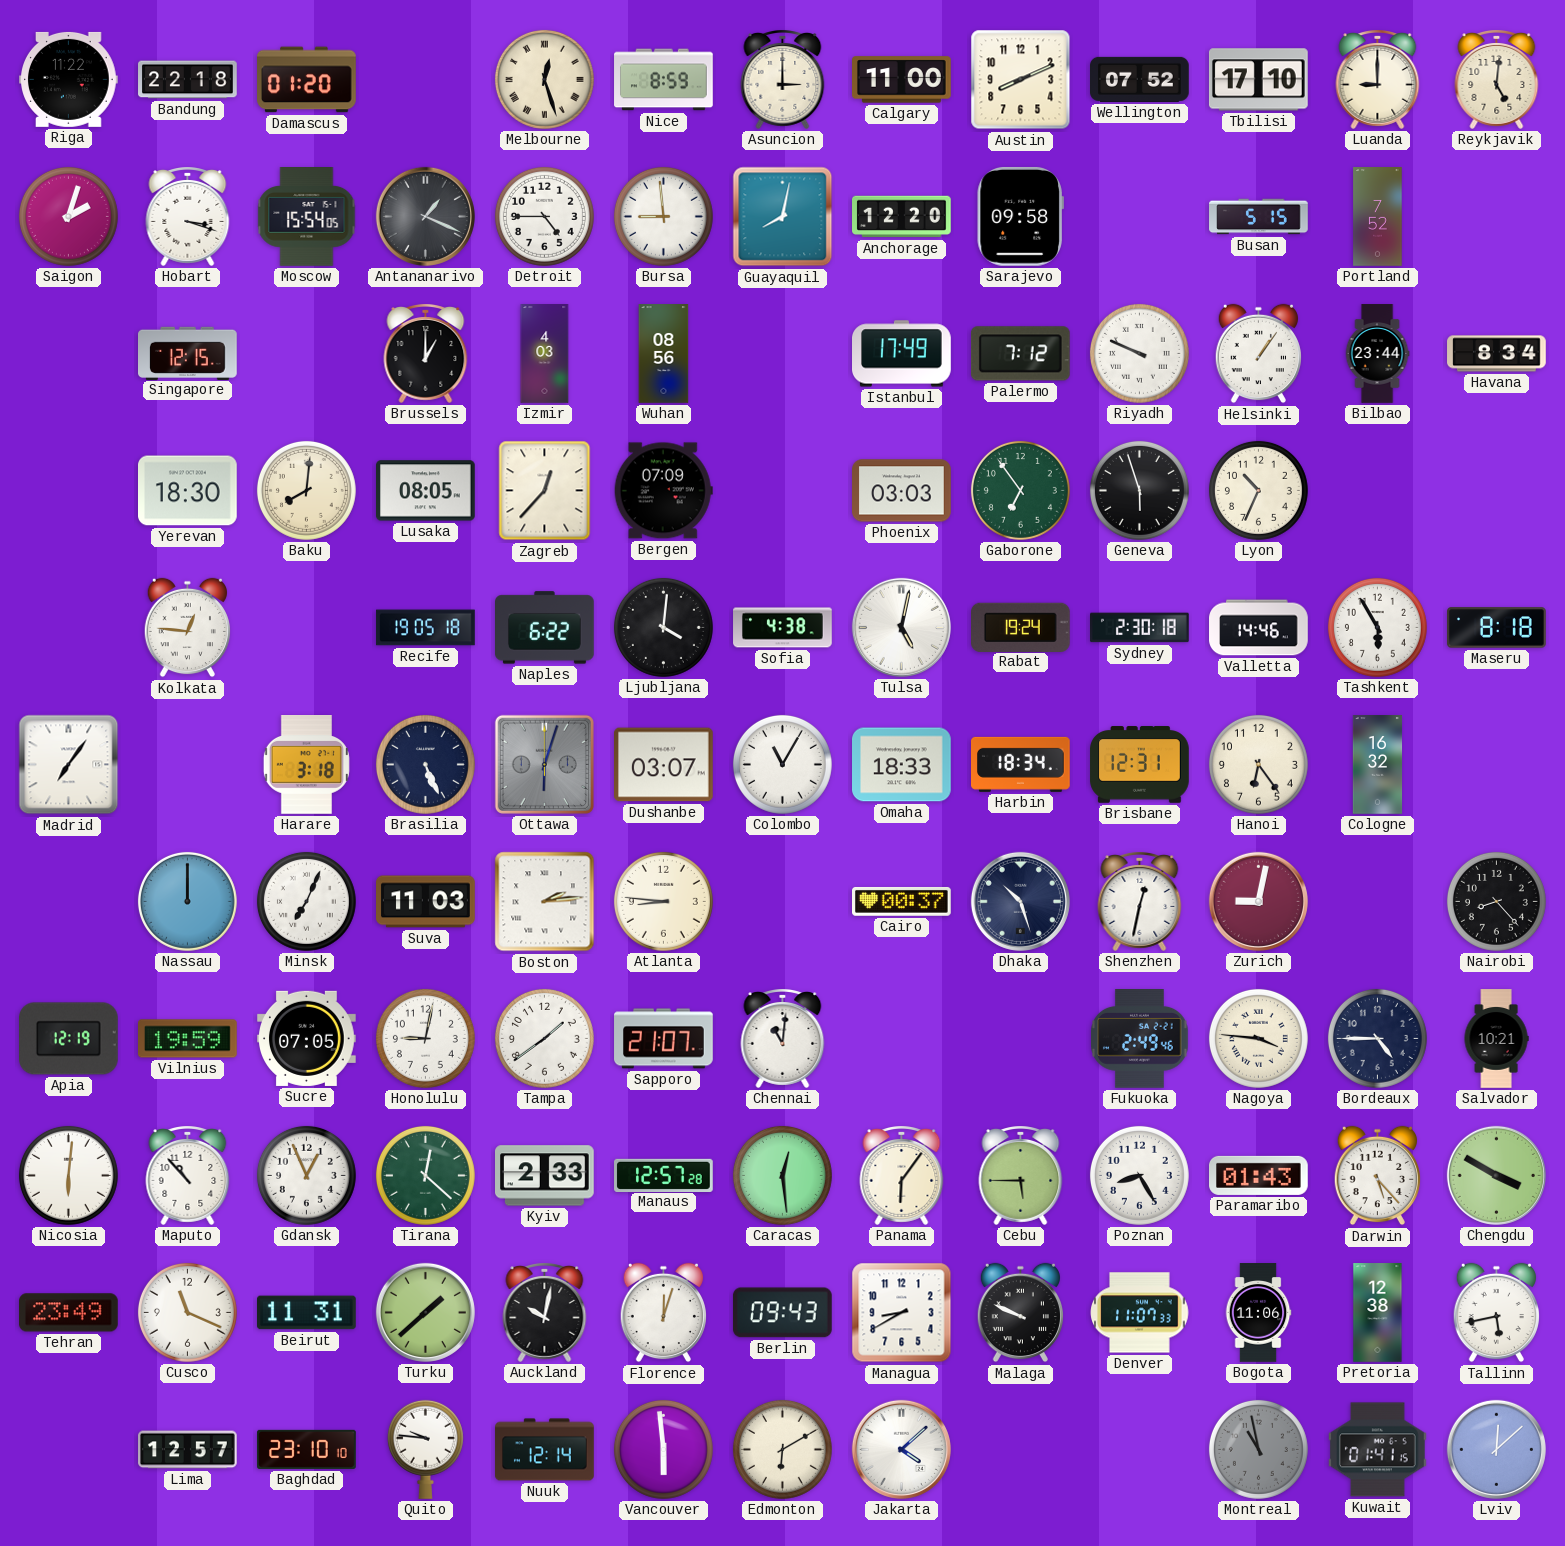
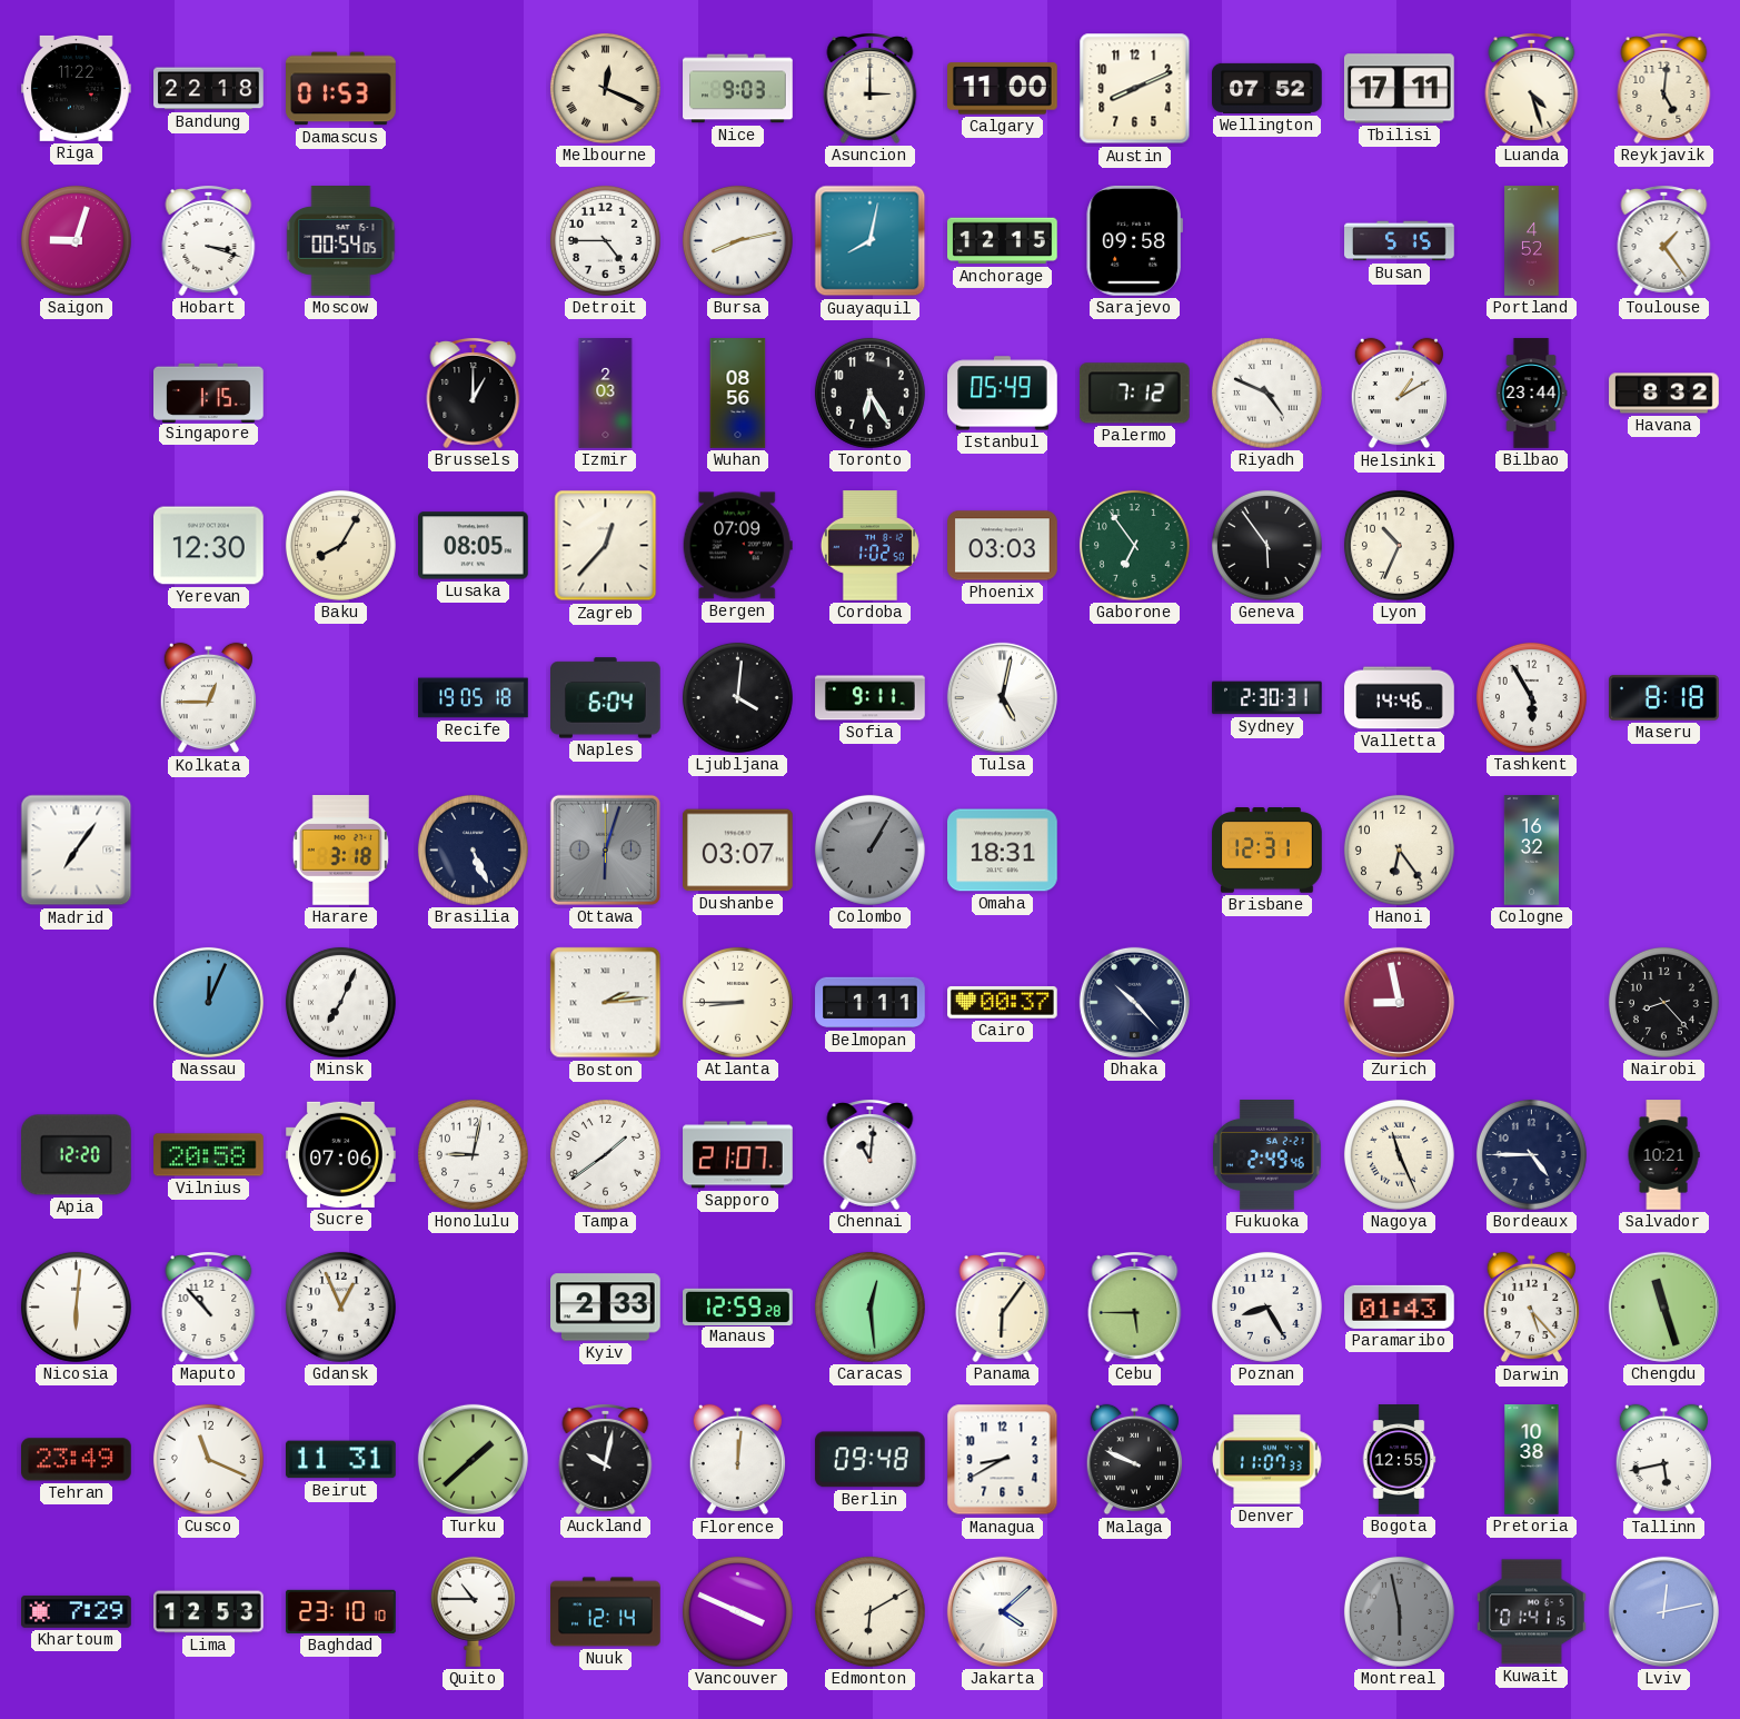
Damascus: 01:20 -> 01:53
Melbourne: 12:27 -> 12:19
Nice: 8:59 -> 9:03
Tbilisi: 17:10 -> 17:11
Luanda: 9:00 -> 4:27
Saigon: 2:03 -> 9:03
Moscow: 15:54 -> 00:54
Antananarivo: 1:19 -> none
Bursa: 8:59 -> 8:13
Anchorage: 12:20 -> 12:15
Portland: 7:52 -> 4:52
Toulouse: none -> 1:24
Singapore: 12:15 -> 1:15
Izmir: 4:03 -> 2:03
Toronto: none -> 6:25
Istanbul: 17:49 -> 05:49
Riyadh: 9:49 -> 4:49
Helsinki: 1:06 -> 1:10
Havana: 8:34 -> 8:32
Yerevan: 18:30 -> 12:30
Baku: 8:01 -> 8:05
Cordoba: none -> 1:02
Geneva: 5:57 -> 5:54
Kolkata: 12:46 -> 12:45
Naples: 6:22 -> 6:04
Sofia: 4:38 -> 9:11
Rabat: 19:24 -> none
Sydney: 2:30:18 -> 2:30:31
Colombo: 11:05 -> 1:05
Colombo dial: white -> grey
Omaha: 18:33 -> 18:31
Harbin: 18:34 -> none
Nassau: 12:00 -> 12:04
Suva: 11:03 -> none
Atlanta: 8:46 -> 8:45
Belmopan: none -> 1:11
Dhaka: 10:27 -> 10:23
Shenzhen: 12:32 -> none
Zurich: 9:02 -> 8:58
Apia: 12:19 -> 12:20
Vilnius: 19:59 -> 20:58
Sucre: 07:05 -> 07:06
Nagoya: 3:46 -> 11:26
Tirana: 12:22 -> none
Manaus: 12:57 -> 12:59
Chengdu: 3:50 -> 11:27
Florence: 12:03 -> 12:01
Berlin: 09:43 -> 09:48
Bogota: 11:06 -> 12:55
Pretoria: 12:38 -> 10:38
Khartoum: none -> 7:29
Lima: 12:57 -> 12:53
Quito: 9:46 -> 10:45
Vancouver: 5:59 -> 3:49
Montreal: 10:58 -> 5:58
Lviv: 12:08 -> 12:13
